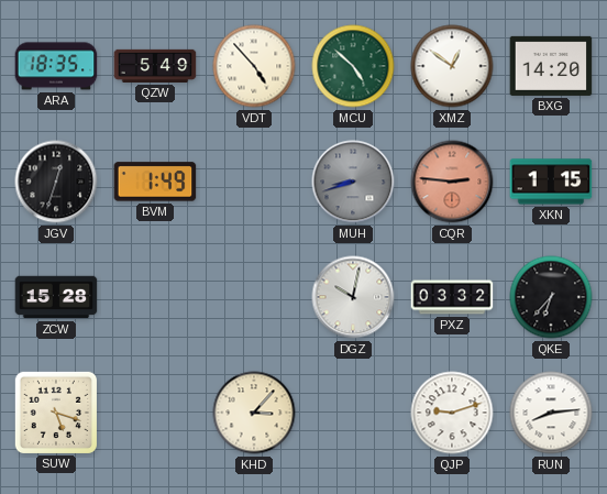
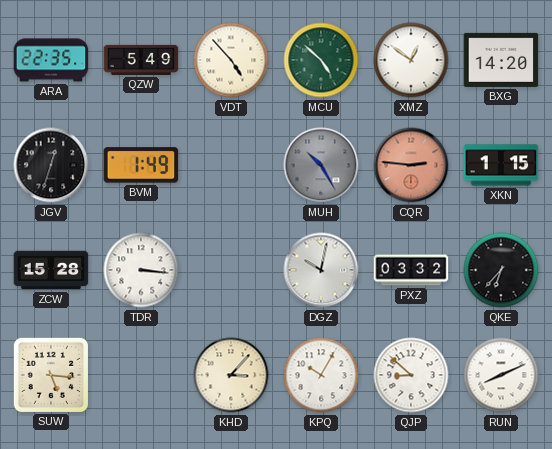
ARA: 18:35 -> 22:35
MUH: 8:42 -> 10:25
TDR: none -> 3:16
SUW: 5:18 -> 5:16
KPQ: none -> 10:05
QJP: 9:12 -> 8:52
RUN: 8:14 -> 8:11
